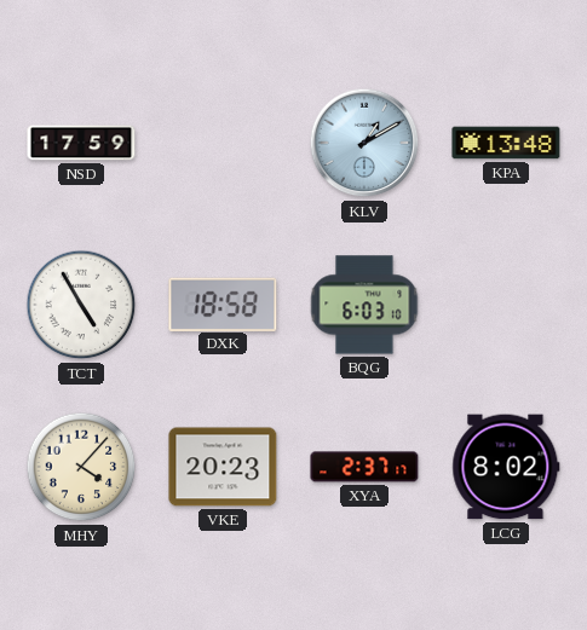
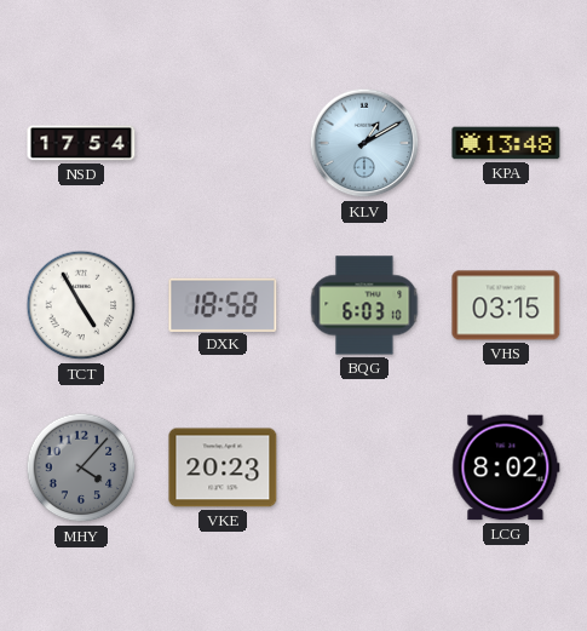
NSD: 17:59 -> 17:54
VHS: none -> 03:15
MHY dial: cream -> grey
XYA: 2:37 -> none
